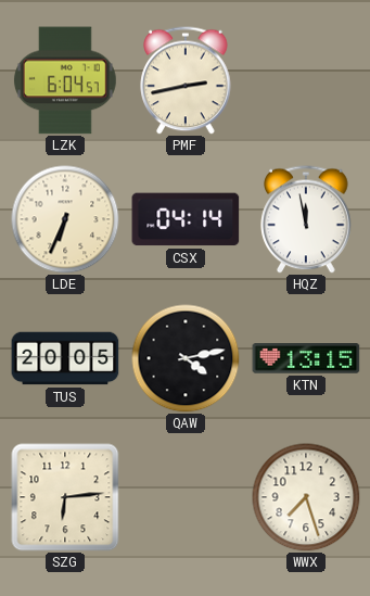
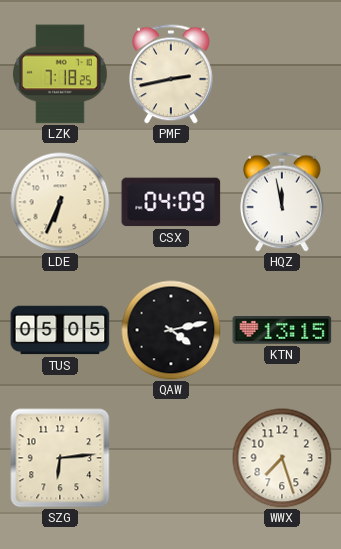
LZK: 6:04 -> 7:18
CSX: 04:14 -> 04:09
TUS: 20:05 -> 05:05
